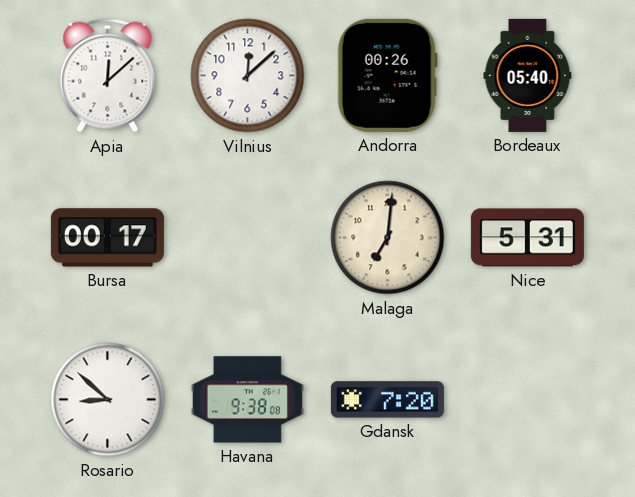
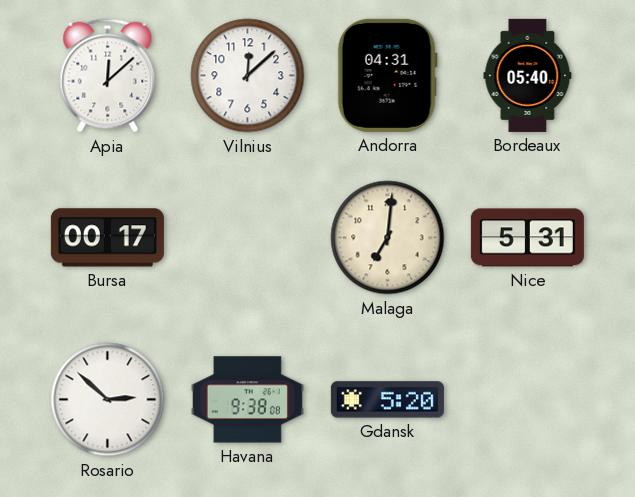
Andorra: 00:26 -> 04:31
Rosario: 8:52 -> 2:52
Gdansk: 7:20 -> 5:20
